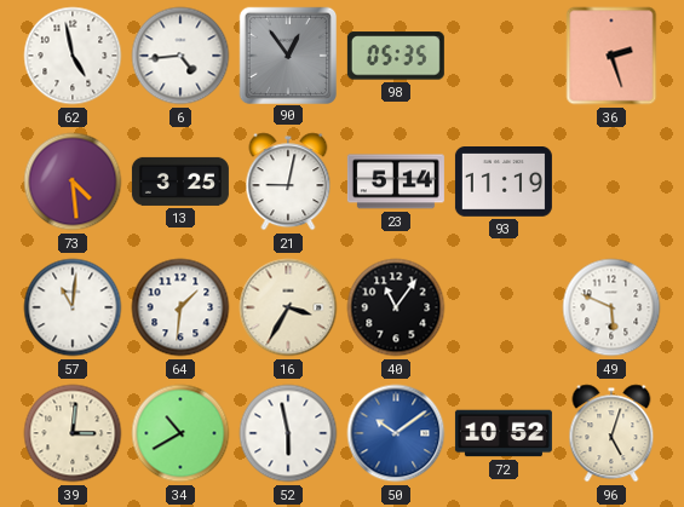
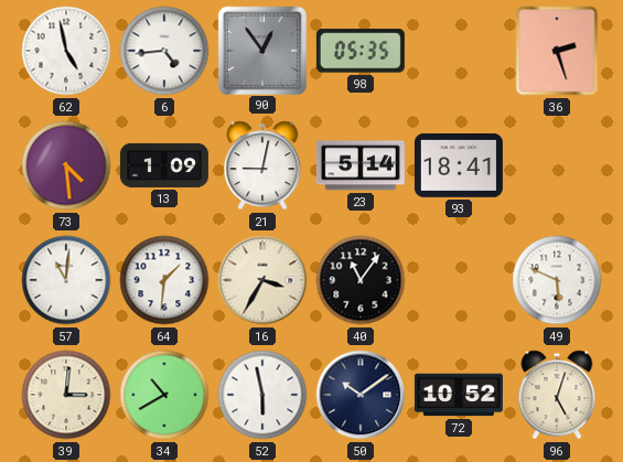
13: 3:25 -> 1:09
93: 11:19 -> 18:41
50 dial: blue -> navy
